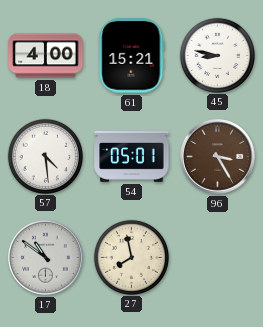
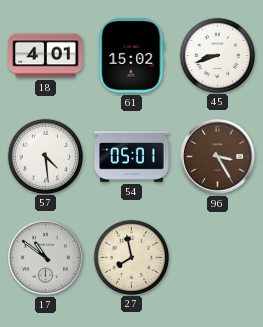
18: 4:00 -> 4:01
61: 15:21 -> 15:02
45: 8:47 -> 8:42
